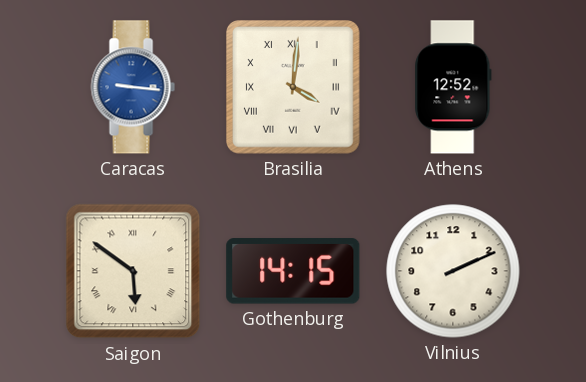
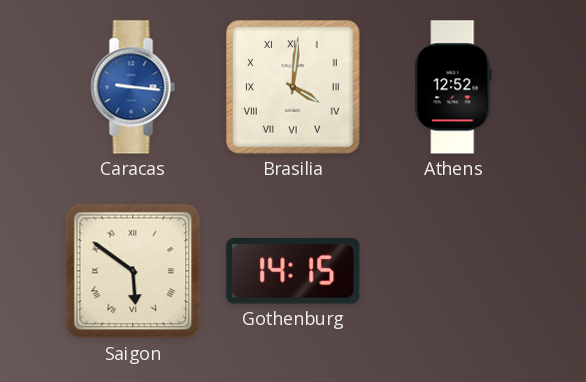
Vilnius: 2:11 -> none
